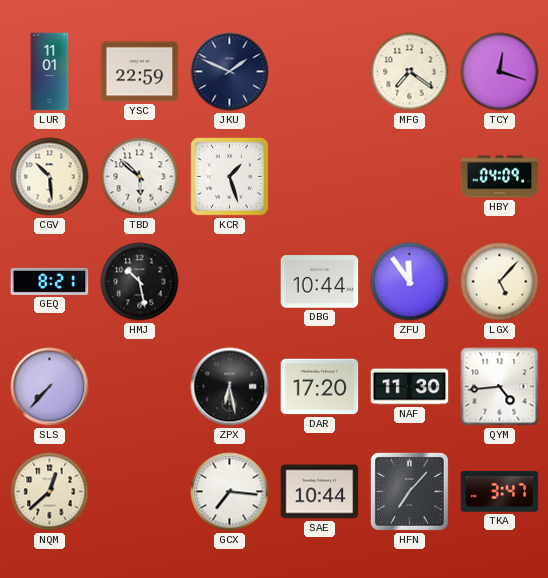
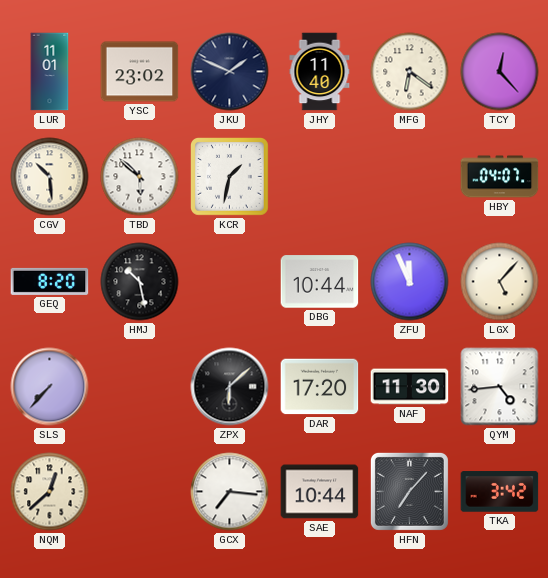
YSC: 22:59 -> 23:02
JHY: none -> 11:40
MFG: 7:21 -> 6:21
TCY: 12:18 -> 12:23
KCR: 1:27 -> 1:32
HBY: 04:09 -> 04:07
GEQ: 8:21 -> 8:20
ZFU: 11:54 -> 11:56
ZPX: 6:28 -> 6:08
TKA: 3:47 -> 3:42
